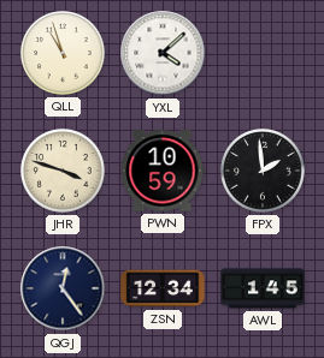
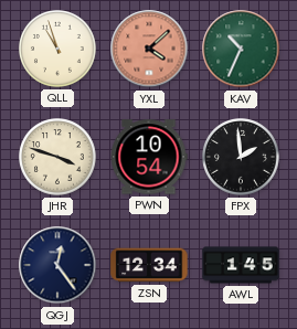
YXL dial: white -> salmon
KAV: none -> 10:34
PWN: 10:59 -> 10:54
